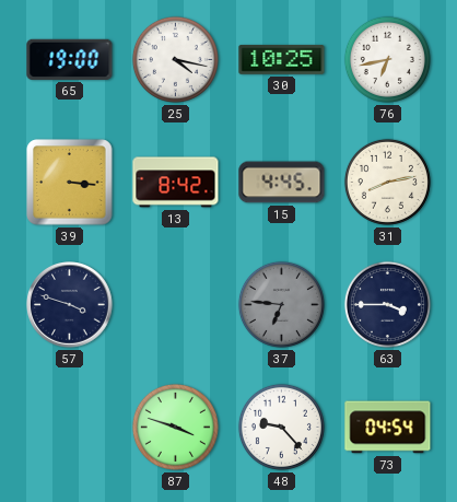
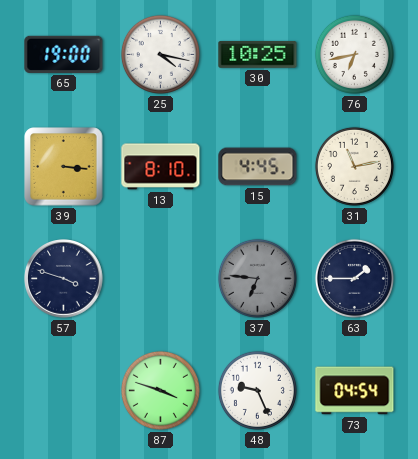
13: 8:42 -> 8:10
31: 8:13 -> 11:13
63: 3:45 -> 1:45
48: 9:23 -> 9:26
